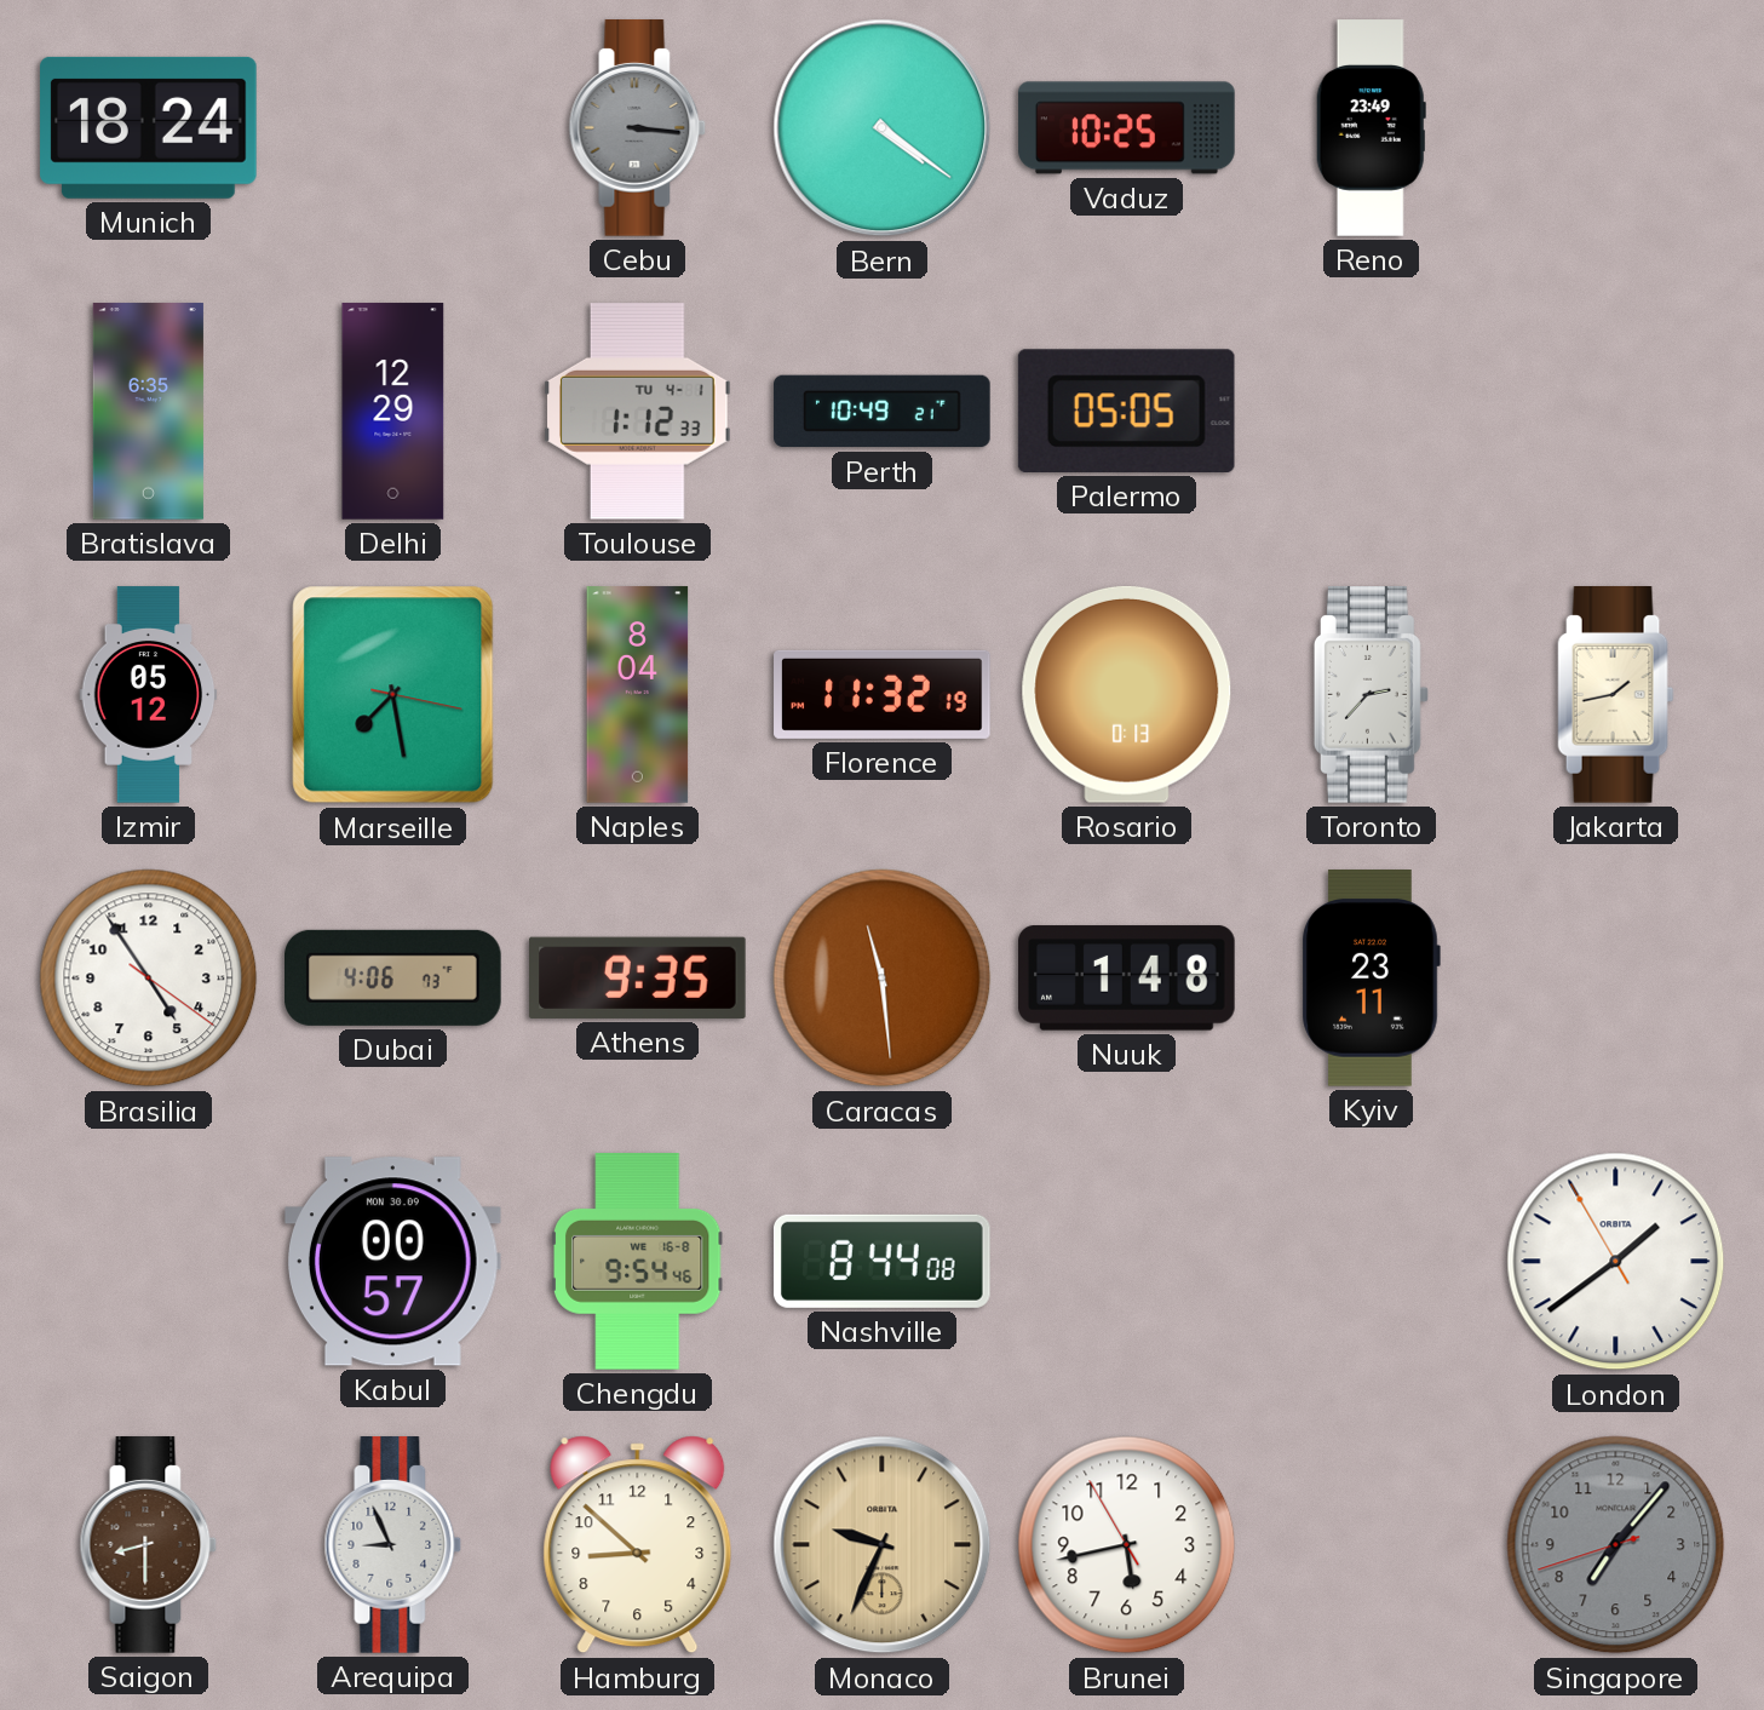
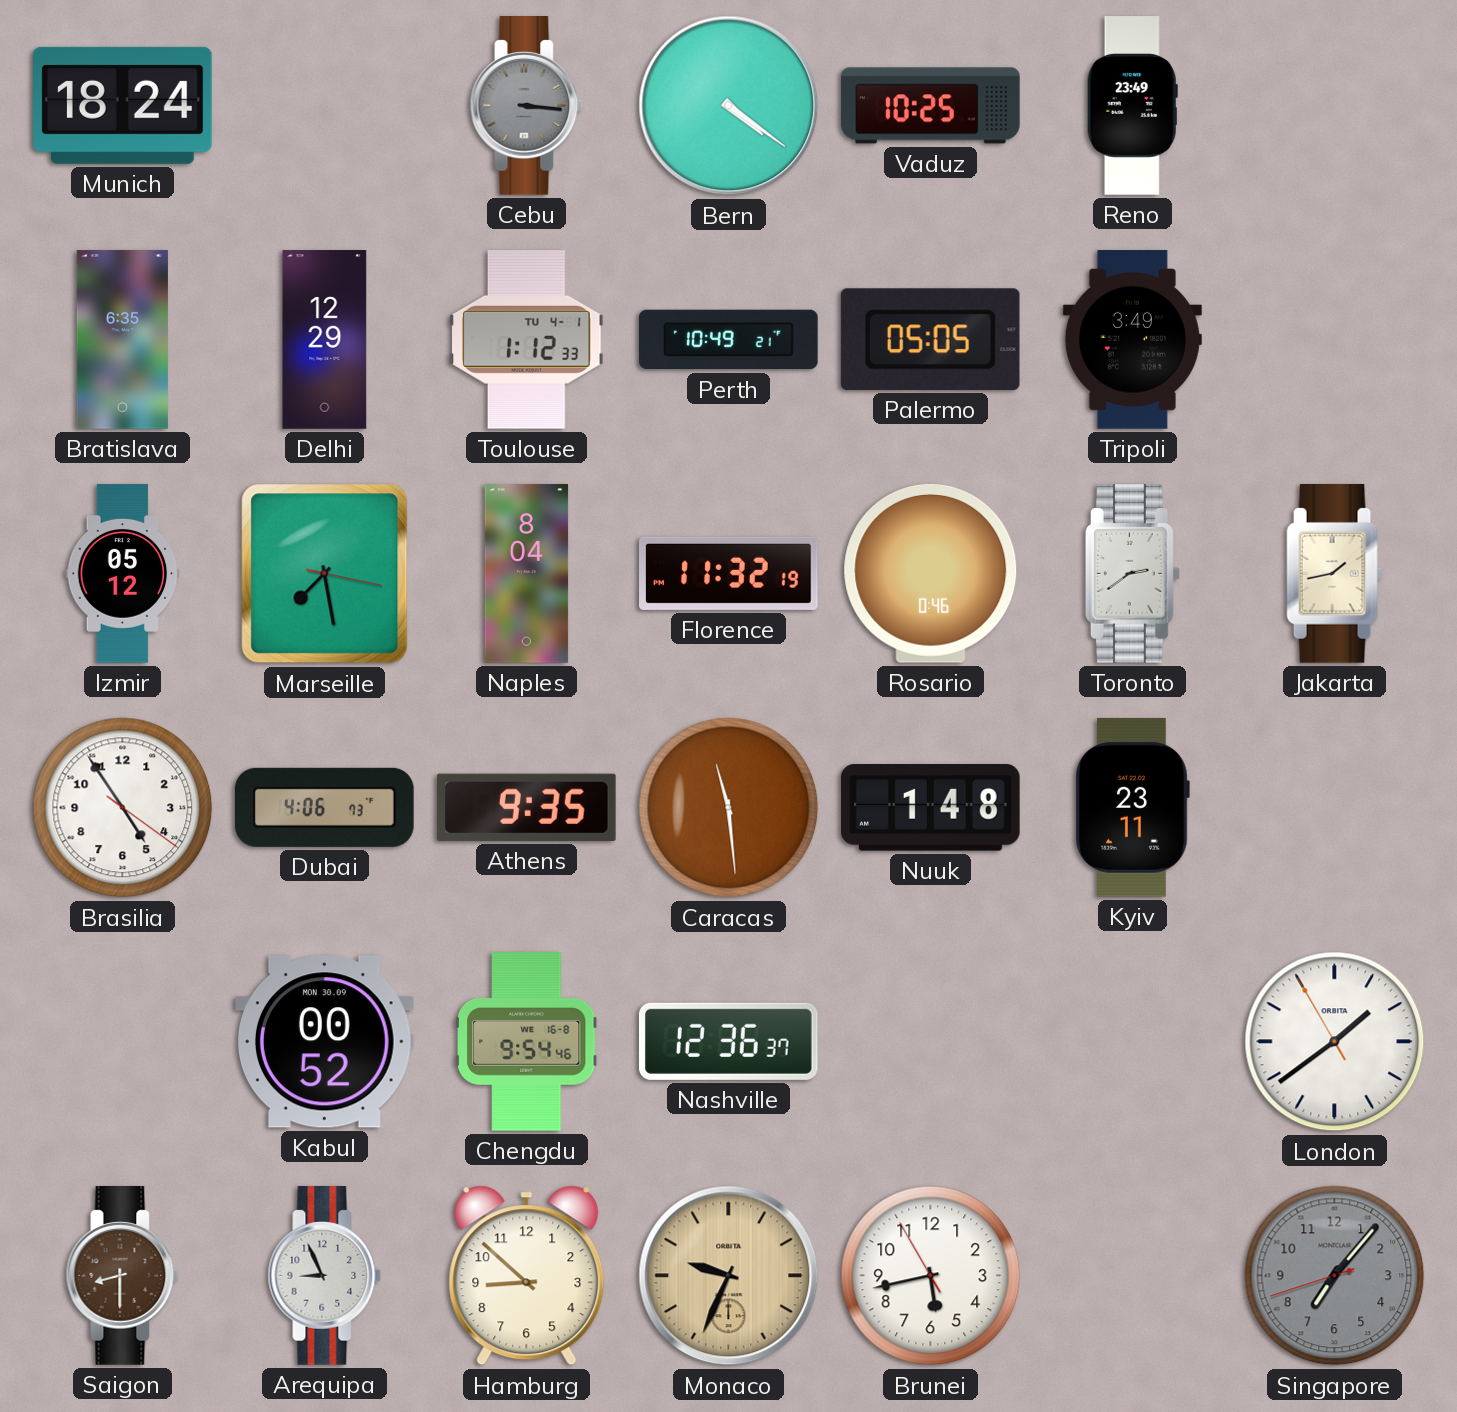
Tripoli: none -> 3:49
Rosario: 0:13 -> 0:46
Toronto: 2:37 -> 2:39
Kabul: 00:57 -> 00:52
Nashville: 8:44 -> 12:36
